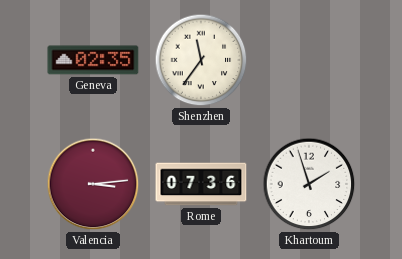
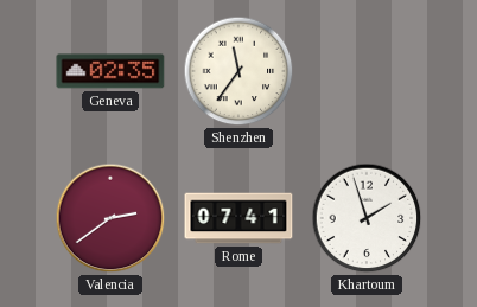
Valencia: 3:14 -> 2:39
Rome: 07:36 -> 07:41
